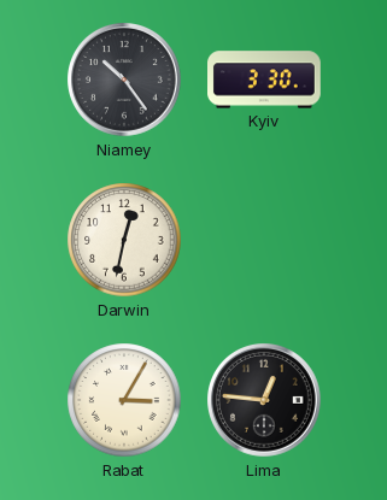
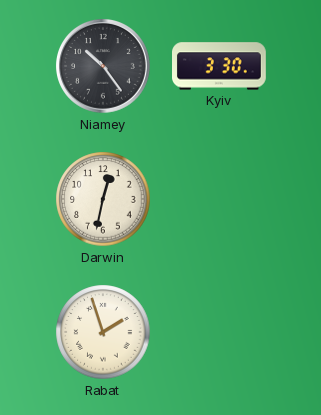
Rabat: 3:05 -> 1:57
Lima: 12:46 -> none
